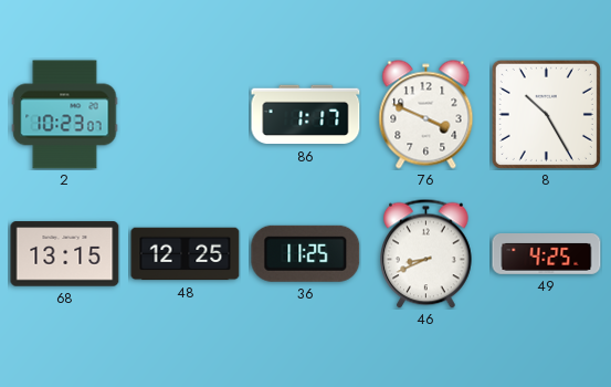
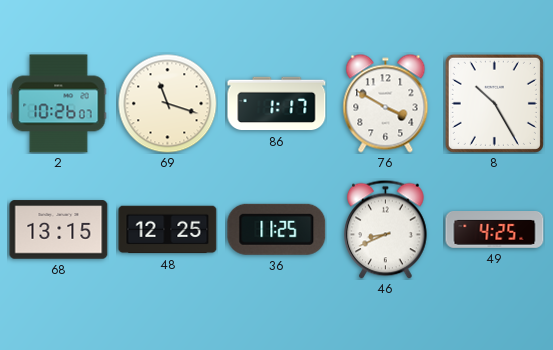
2: 10:23 -> 10:26
69: none -> 11:18
76: 3:49 -> 3:50
